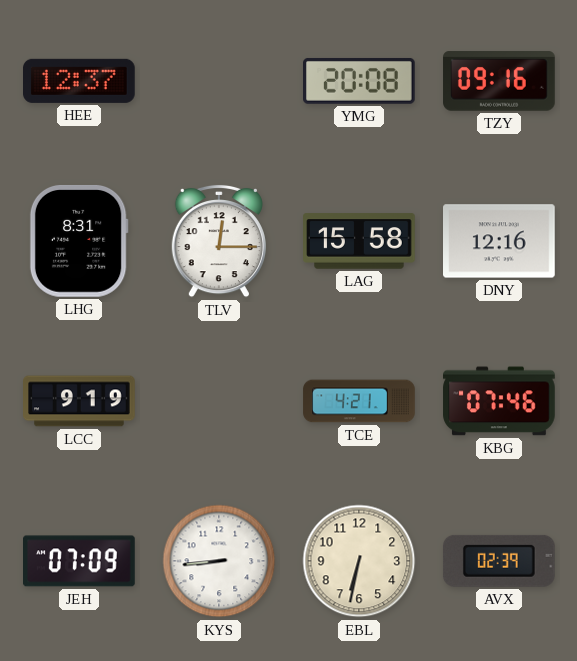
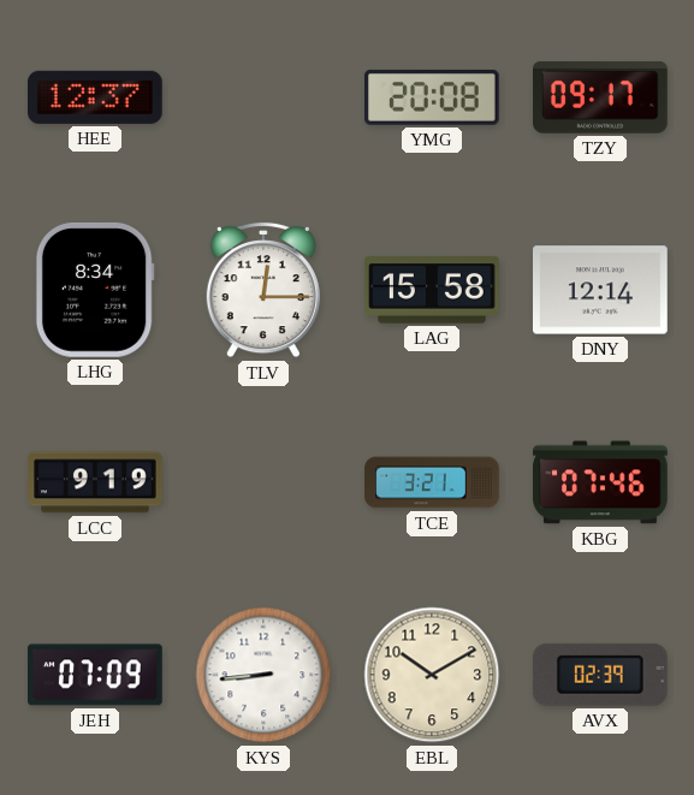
TZY: 09:16 -> 09:17
LHG: 8:31 -> 8:34
DNY: 12:16 -> 12:14
TCE: 4:21 -> 3:21
EBL: 6:32 -> 10:10
